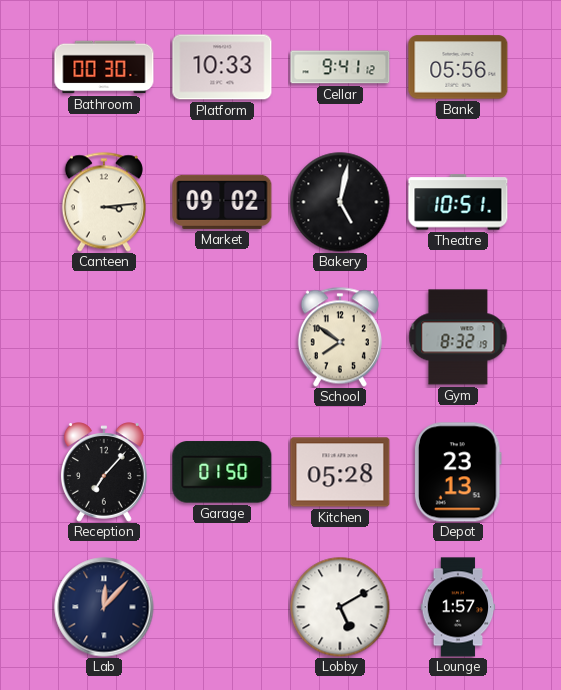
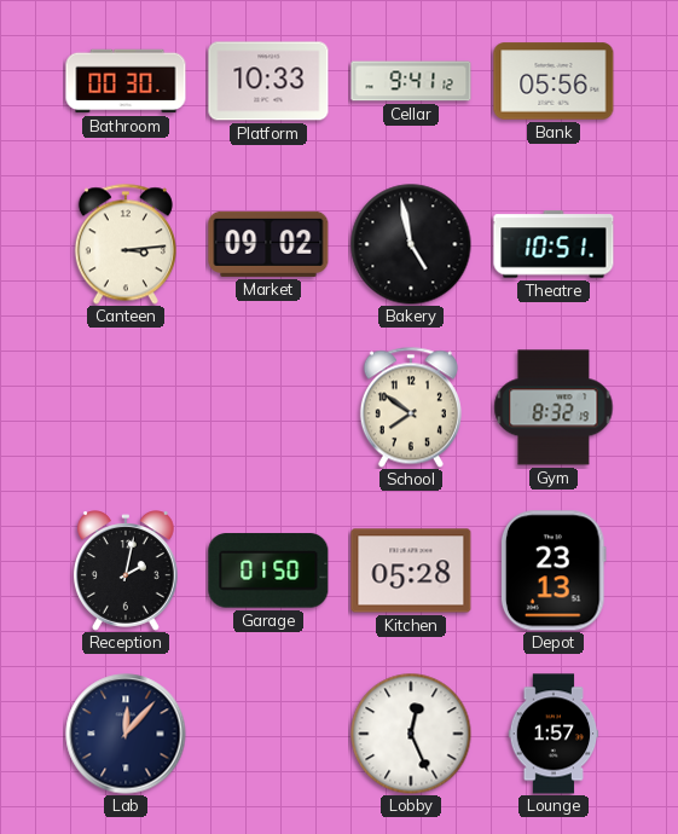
Bakery: 5:02 -> 4:58
Reception: 7:07 -> 2:02
Lobby: 5:10 -> 12:26
